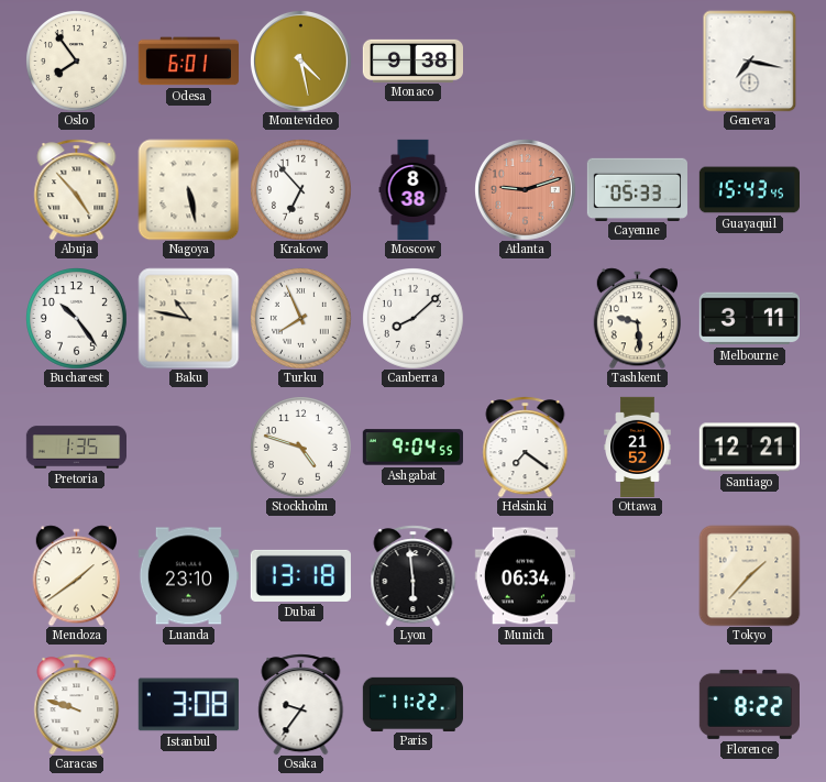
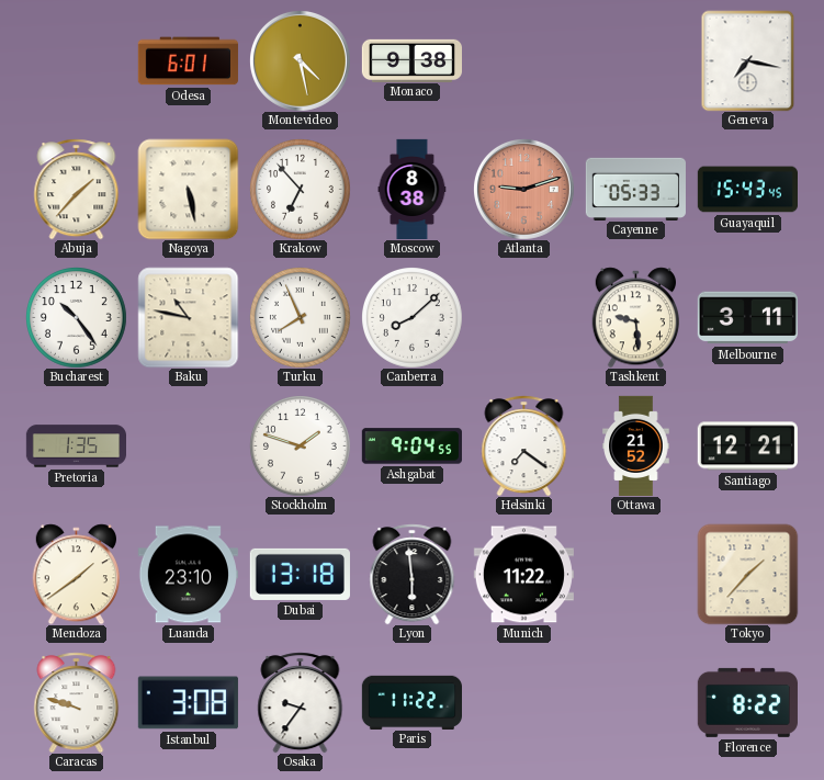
Oslo: 7:54 -> none
Abuja: 4:53 -> 1:37
Stockholm: 4:48 -> 1:48
Munich: 06:34 -> 11:22
